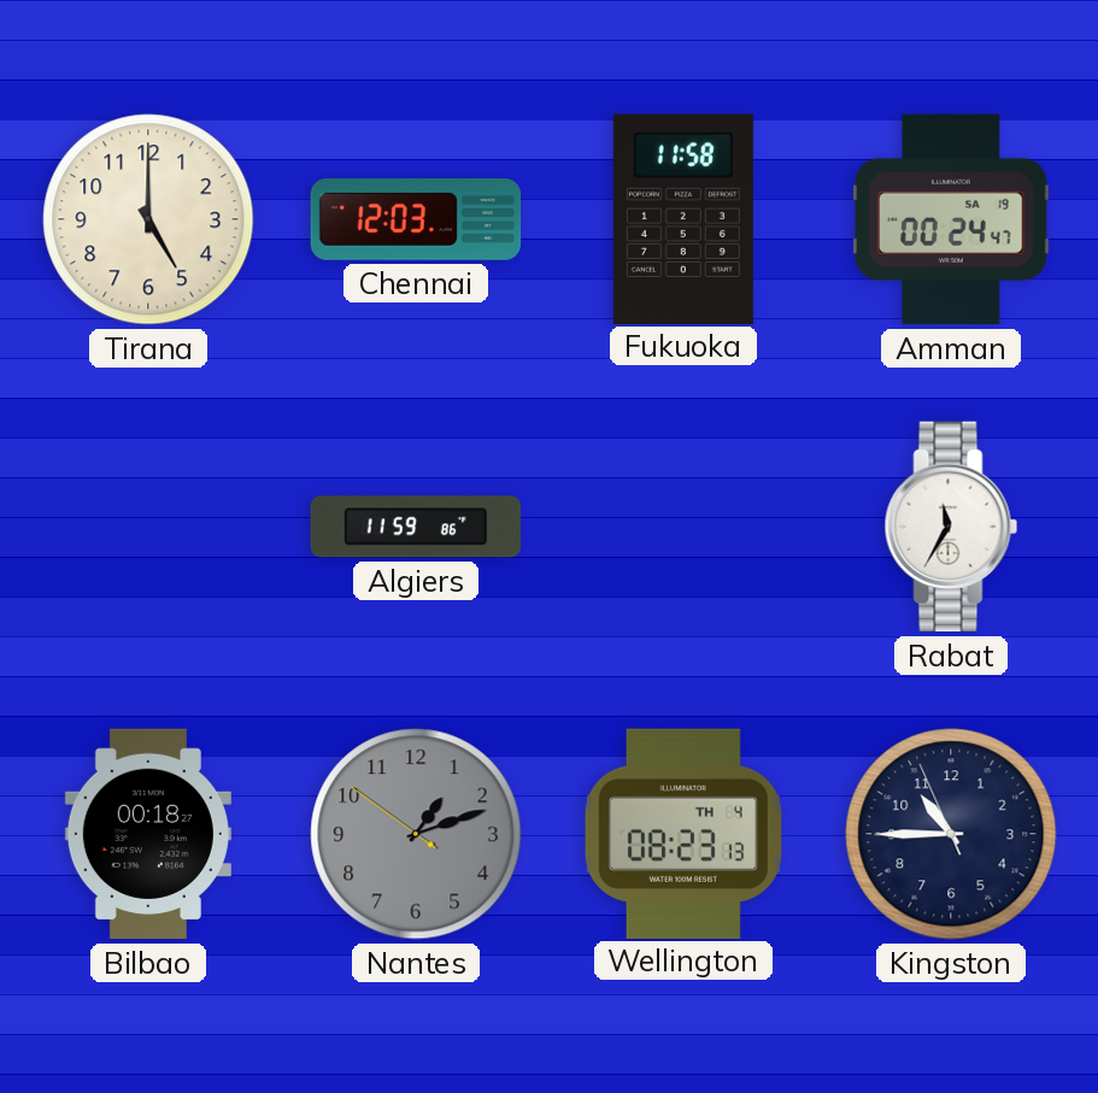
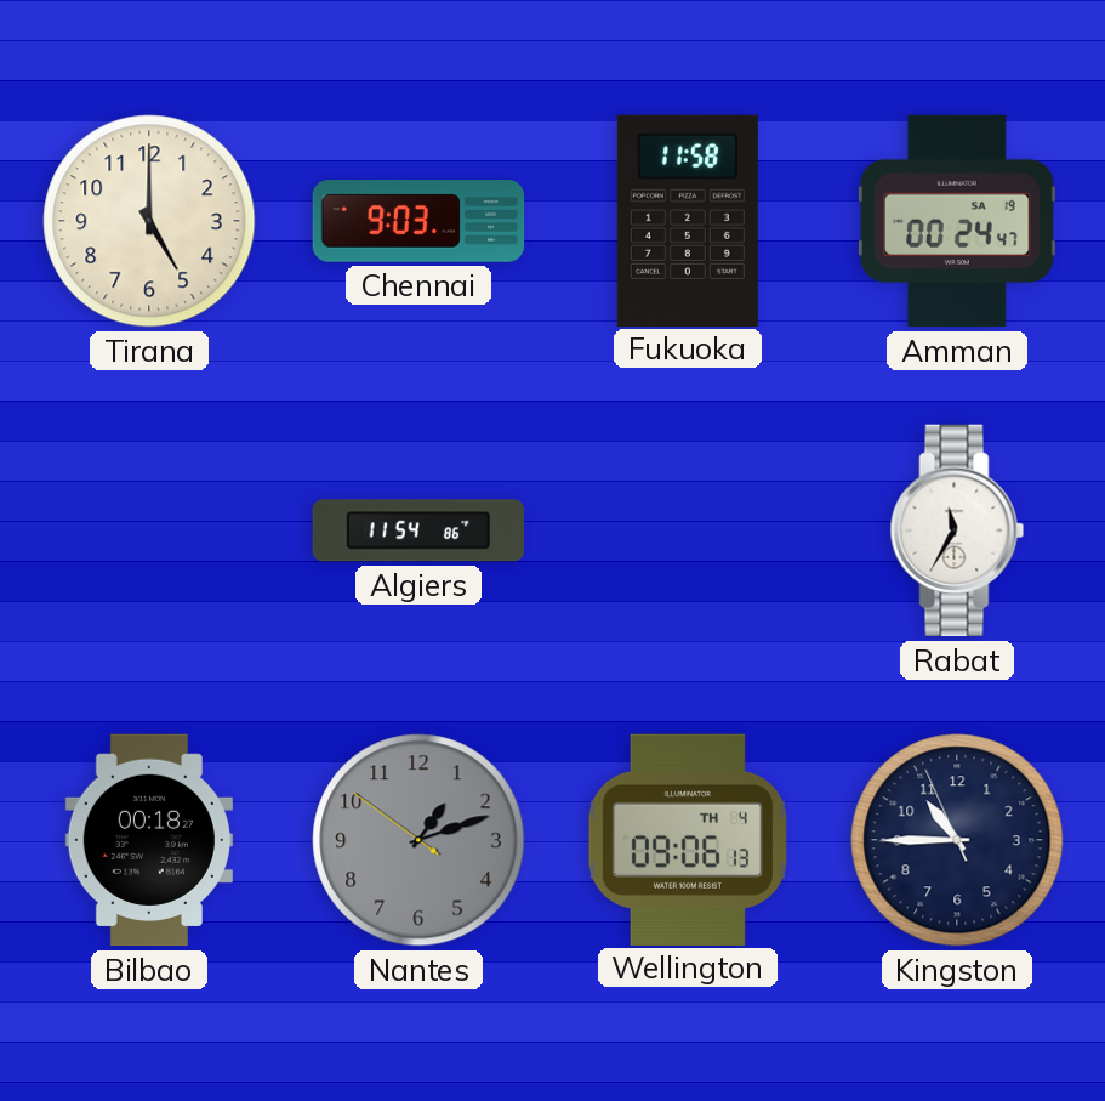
Chennai: 12:03 -> 9:03
Algiers: 11:59 -> 11:54
Wellington: 08:23 -> 09:06
